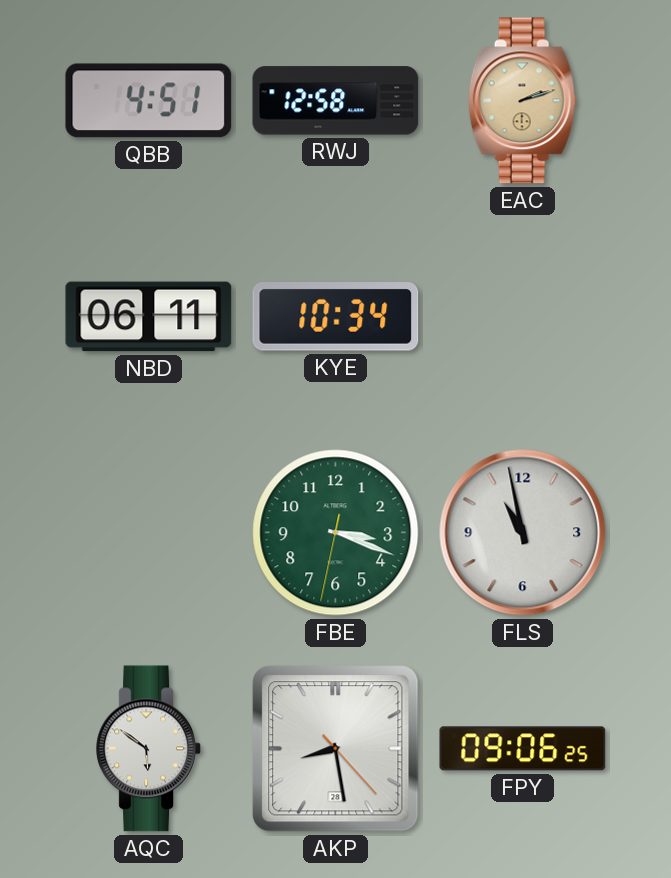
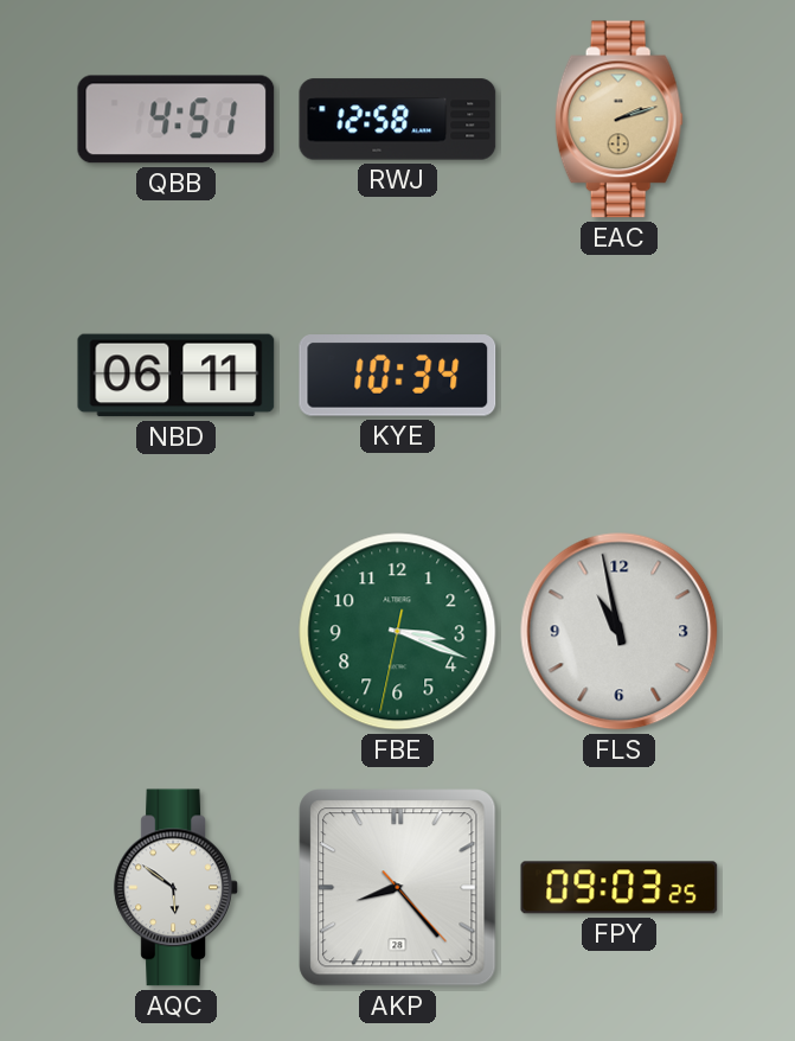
AKP: 8:28 -> 8:23
FPY: 09:06 -> 09:03
